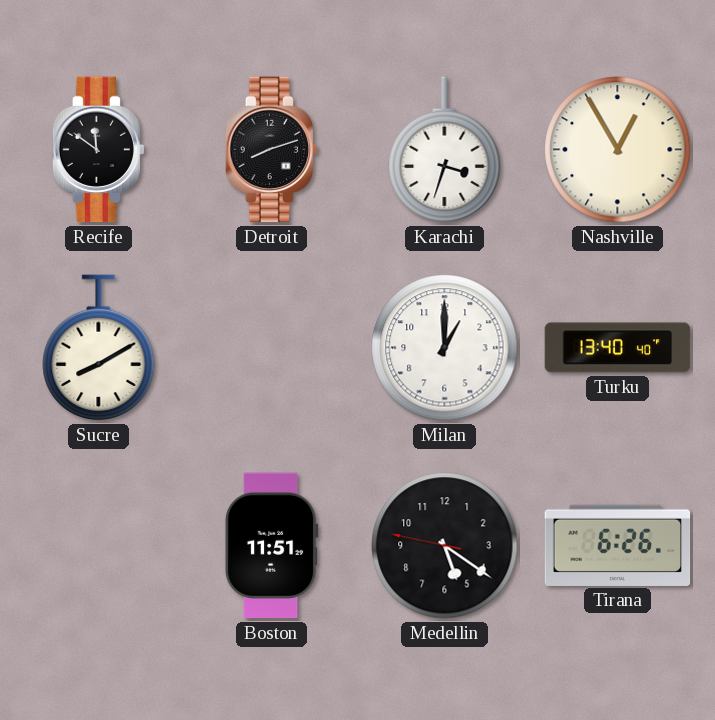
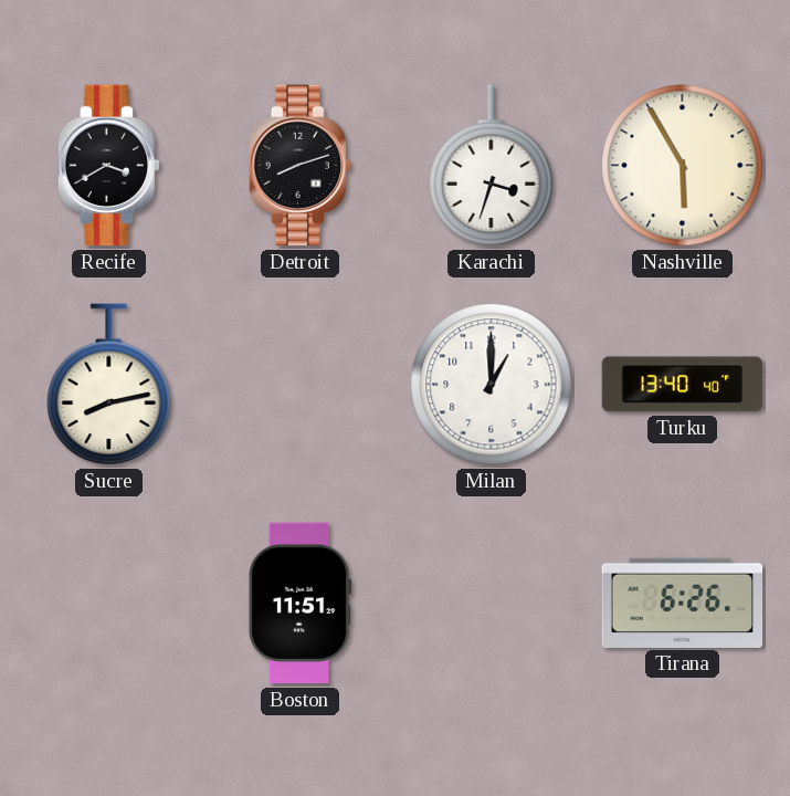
Recife: 11:51 -> 3:40
Nashville: 12:55 -> 5:55
Sucre: 8:10 -> 8:13
Medellin: 5:20 -> none
